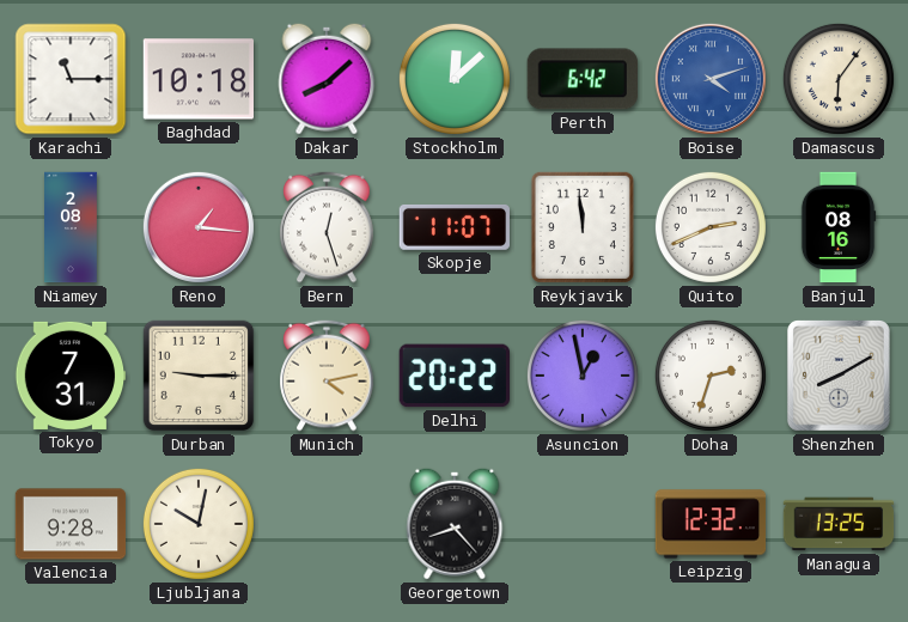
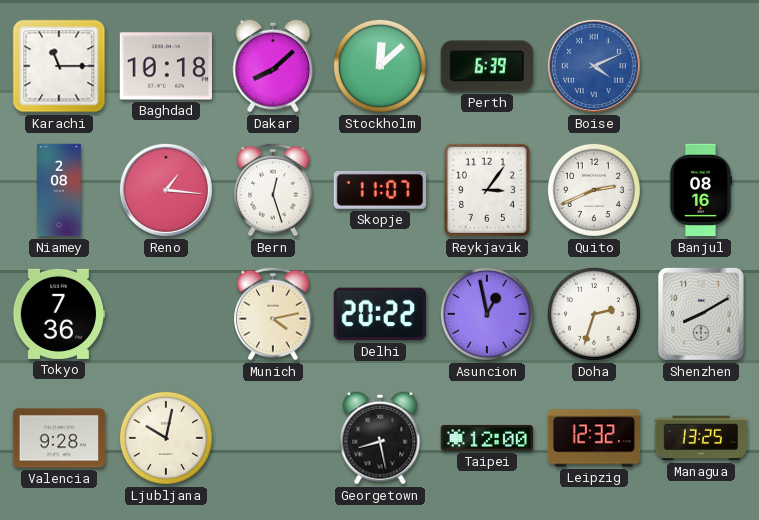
Perth: 6:42 -> 6:39
Boise: 4:12 -> 4:11
Damascus: 6:06 -> none
Reykjavik: 11:59 -> 3:06
Tokyo: 7:31 -> 7:36
Durban: 9:15 -> none
Georgetown: 8:23 -> 8:28
Taipei: none -> 12:00
